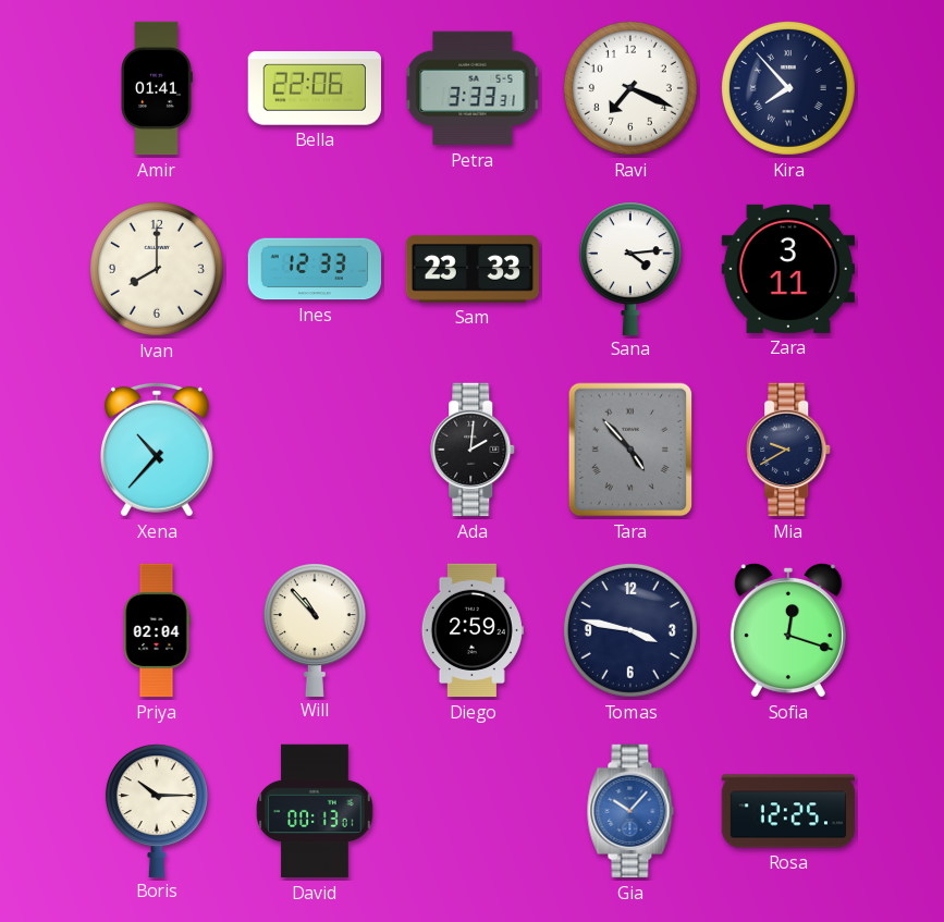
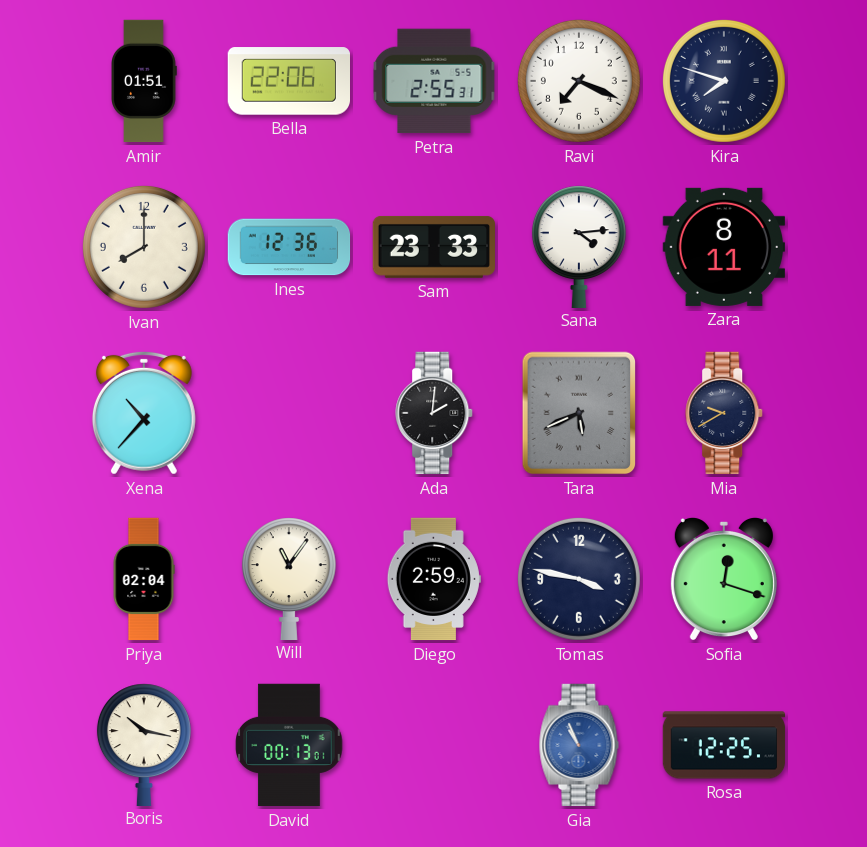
Amir: 01:41 -> 01:51
Petra: 3:33 -> 2:55
Kira: 7:53 -> 7:48
Ines: 12:33 -> 12:36
Zara: 3:11 -> 8:11
Tara: 4:53 -> 5:41
Will: 10:53 -> 11:06
Boris: 10:15 -> 10:17
Gia: 10:07 -> 10:56
